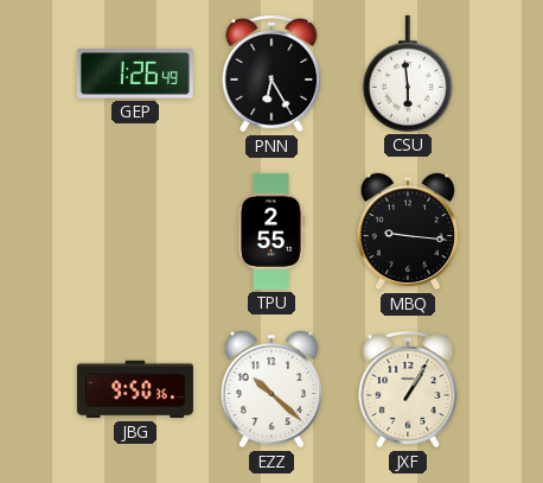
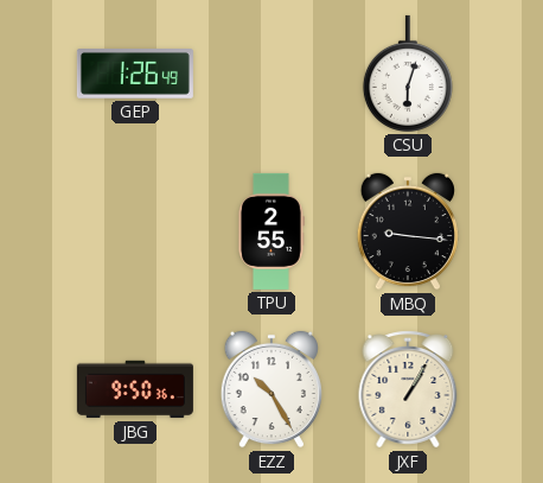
PNN: 6:25 -> none
CSU: 5:59 -> 6:03
EZZ: 10:22 -> 10:25
